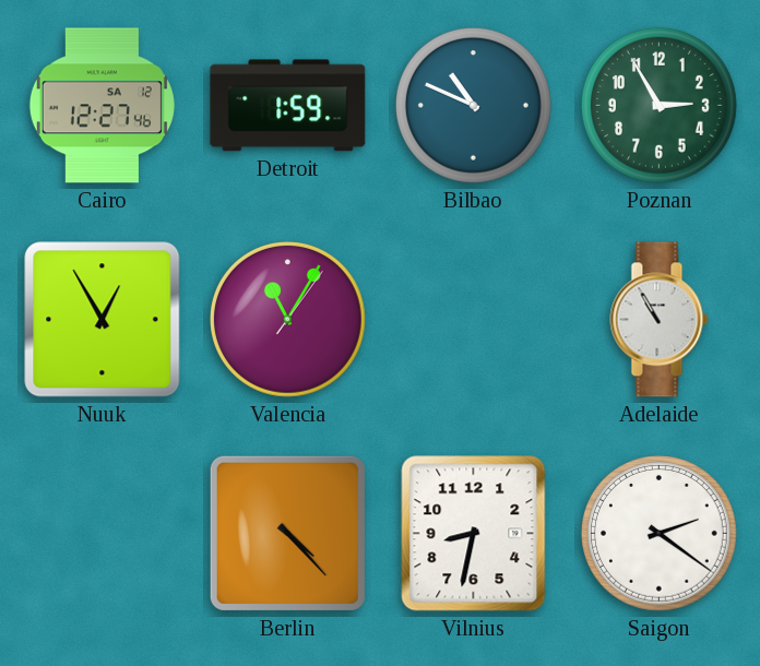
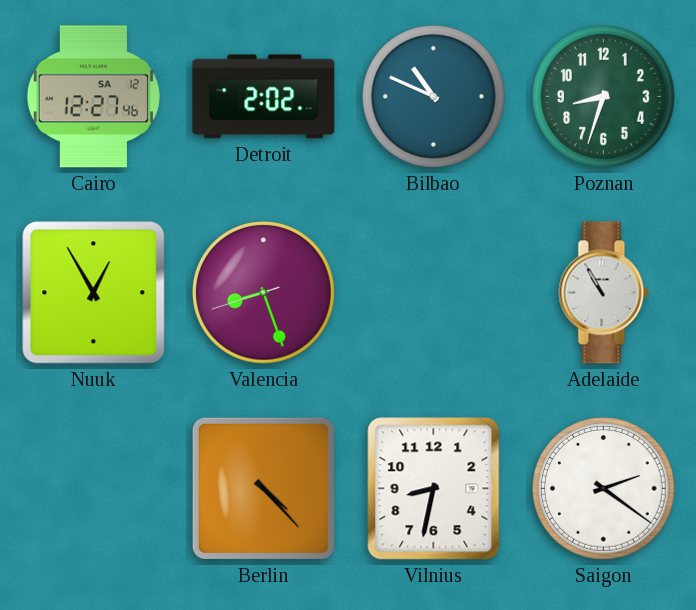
Detroit: 1:59 -> 2:02
Poznan: 2:55 -> 8:33
Valencia: 11:05 -> 8:26
